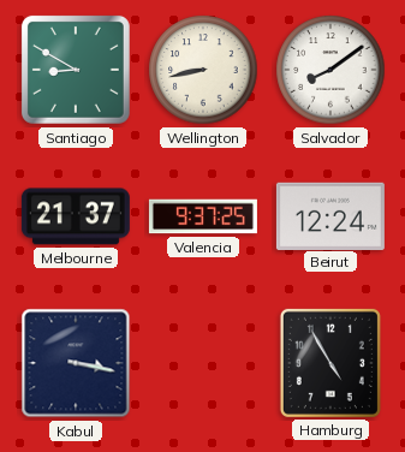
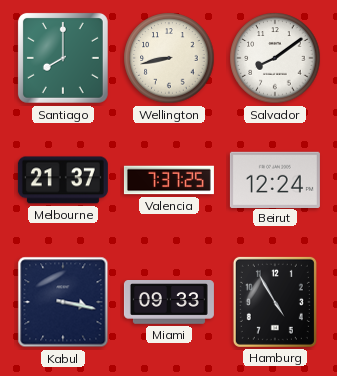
Santiago: 8:50 -> 8:00
Valencia: 9:37 -> 7:37
Miami: none -> 09:33
